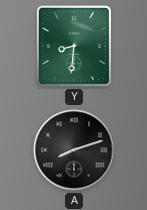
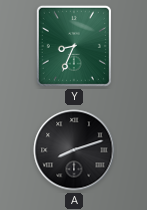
Y: 8:31 -> 8:34
